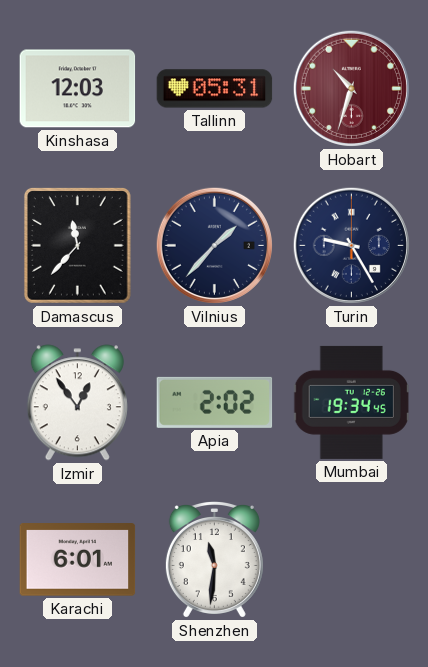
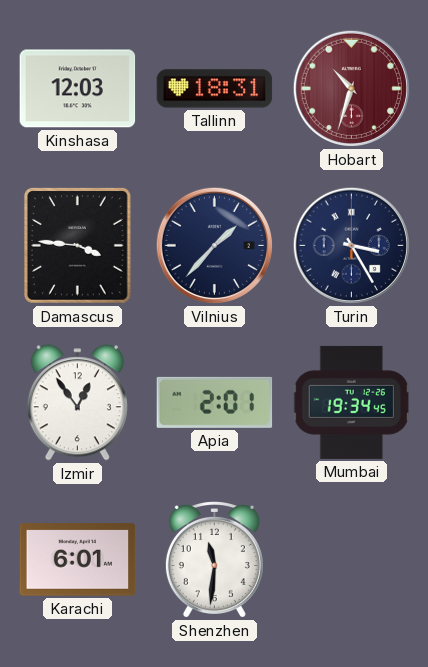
Tallinn: 05:31 -> 18:31
Damascus: 11:37 -> 3:46
Turin: 9:25 -> 3:25
Apia: 2:02 -> 2:01
